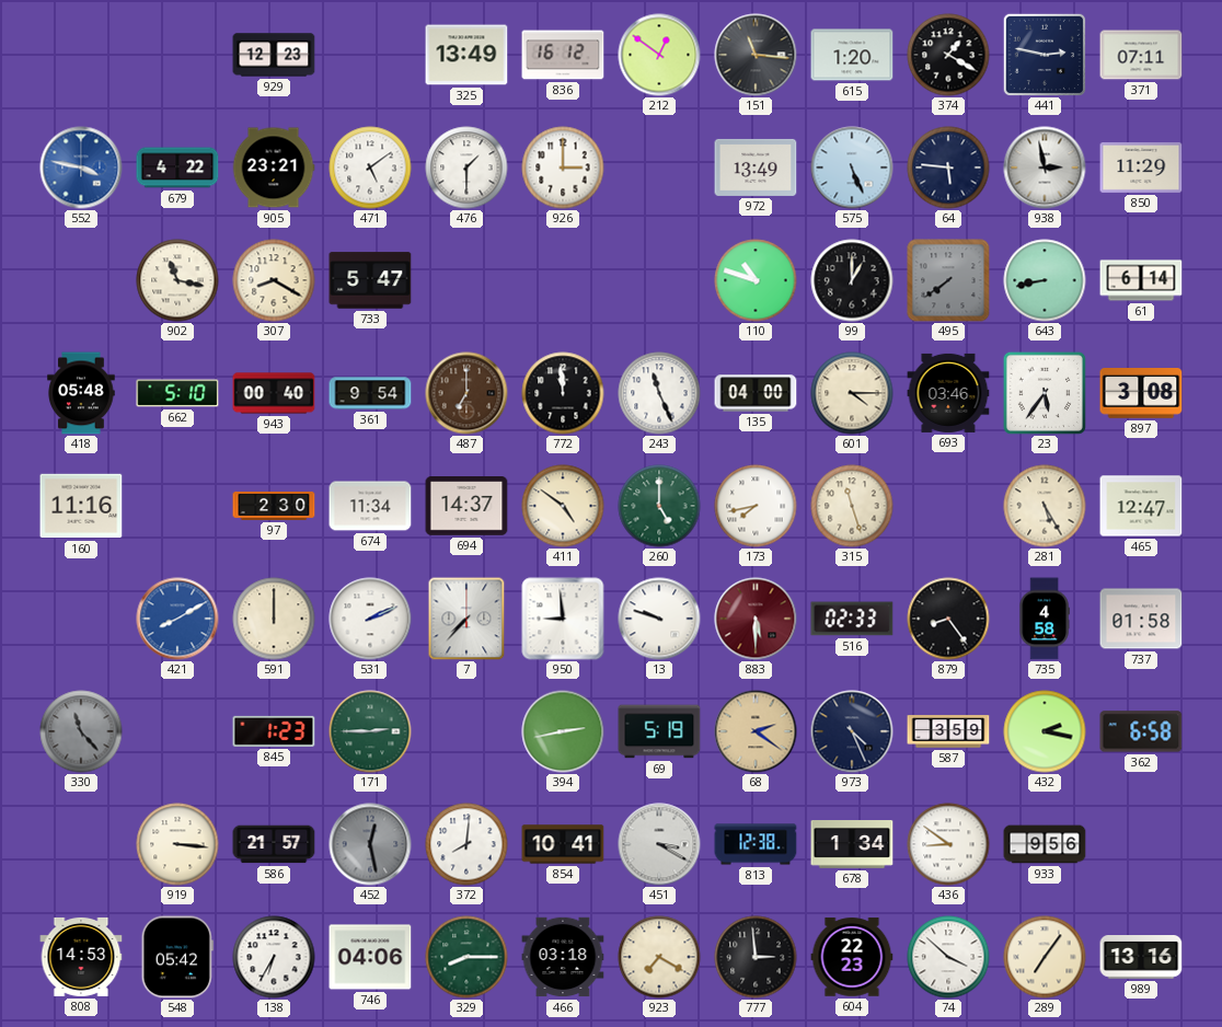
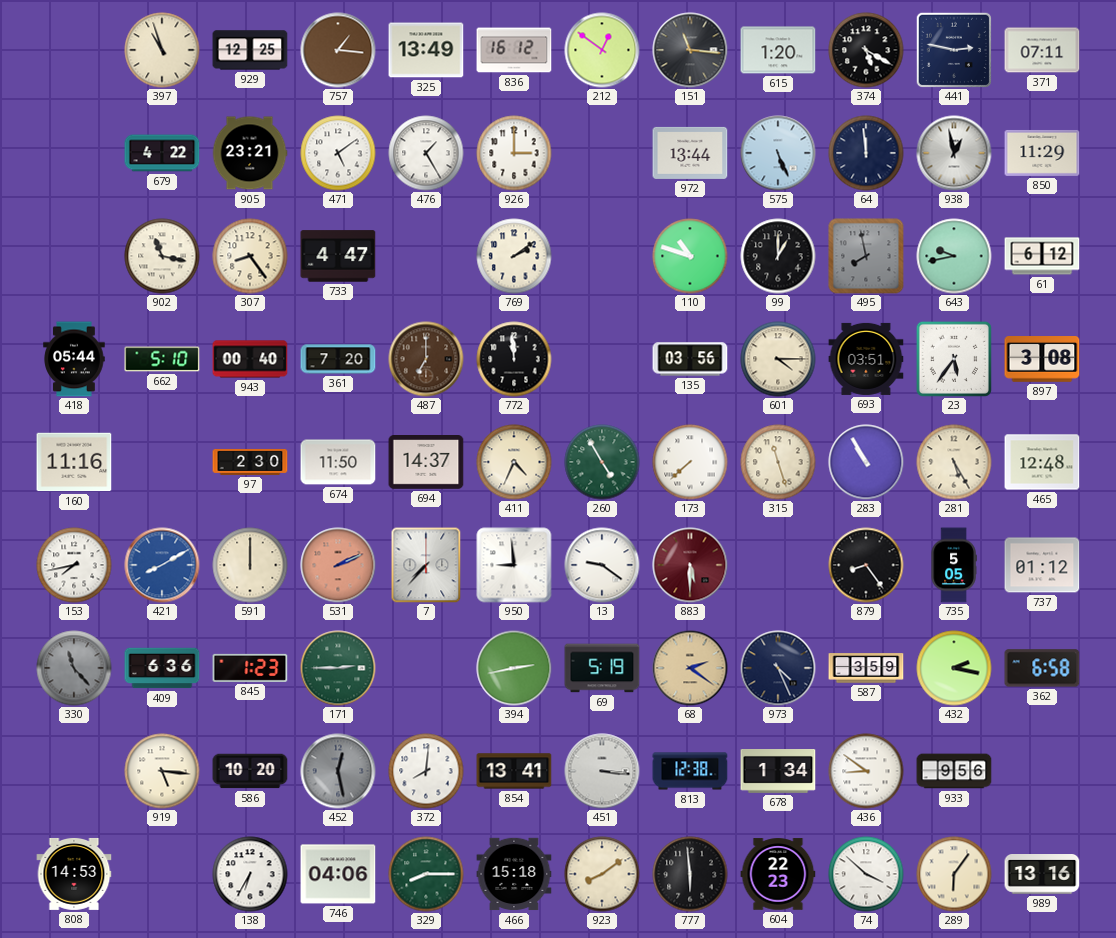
397: none -> 10:57
929: 12:23 -> 12:25
757: none -> 1:16
374: 1:20 -> 5:20
552: 3:47 -> none
476: 1:30 -> 1:25
972: 13:49 -> 13:44
64: 5:46 -> 11:59
938: 2:58 -> 12:58
307: 8:20 -> 8:24
733: 5:47 -> 4:47
769: none -> 2:09
495: 7:39 -> 7:58
643: 8:43 -> 9:43
61: 6:14 -> 6:12
418: 05:48 -> 05:44
361: 9:54 -> 7:20
243: 11:26 -> none
135: 04:00 -> 03:56
693: 03:46 -> 03:51
674: 11:34 -> 11:50
411: 4:51 -> 4:34
260: 5:00 -> 4:55
173: 7:43 -> 7:38
283: none -> 10:55
465: 12:47 -> 12:48
153: none -> 7:43
531 dial: white -> salmon
13: 9:48 -> 9:21
516: 02:33 -> none
735: 4:58 -> 5:05
737: 01:58 -> 01:12
409: none -> 6:36
919: 3:16 -> 5:16
586: 21:57 -> 10:20
854: 10:41 -> 13:41
451: 3:20 -> 3:16
548: 05:42 -> none
466: 03:18 -> 15:18
923: 7:20 -> 8:09
777: 2:59 -> 5:59
289: 7:06 -> 6:06
